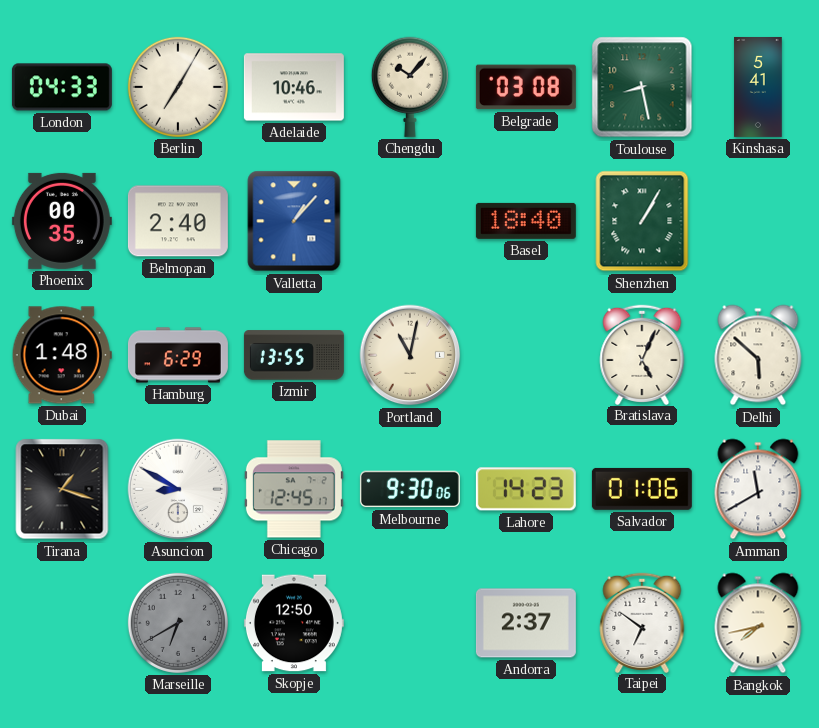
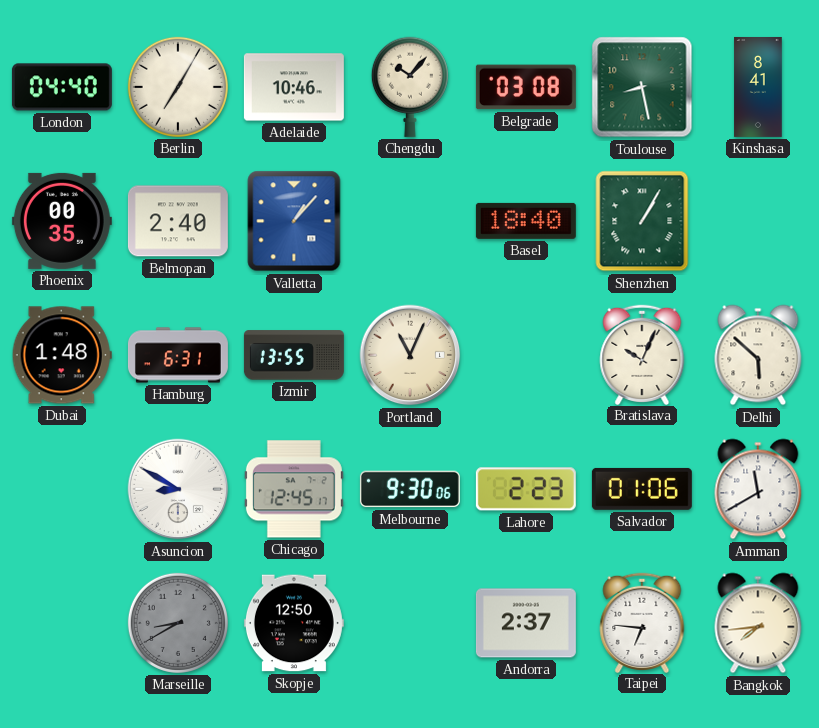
London: 04:33 -> 04:40
Kinshasa: 5:41 -> 8:41
Hamburg: 6:29 -> 6:31
Portland: 11:02 -> 11:04
Bratislava: 5:04 -> 10:04
Tirana: 1:18 -> none
Lahore: 14:23 -> 2:23
Marseille: 6:40 -> 8:40
Taipei: 6:51 -> 6:46
Bangkok: 7:43 -> 7:44
